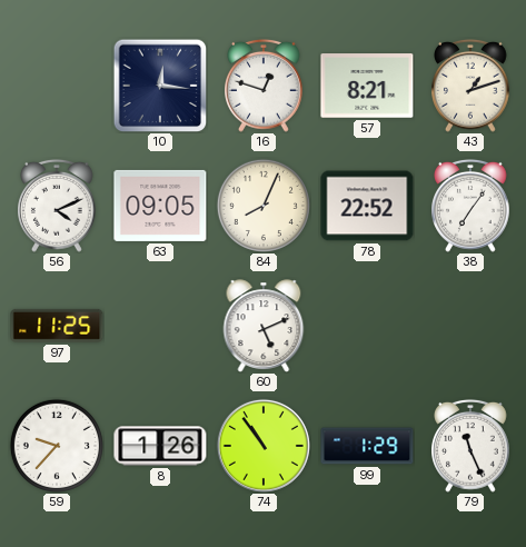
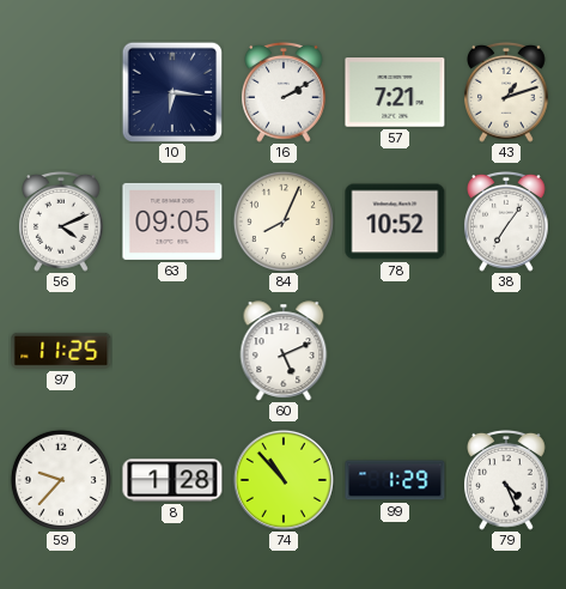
10: 12:16 -> 6:16
16: 12:48 -> 2:10
57: 8:21 -> 7:21
78: 22:52 -> 10:52
8: 1:26 -> 1:28
74: 10:54 -> 10:53
79: 11:26 -> 4:26
